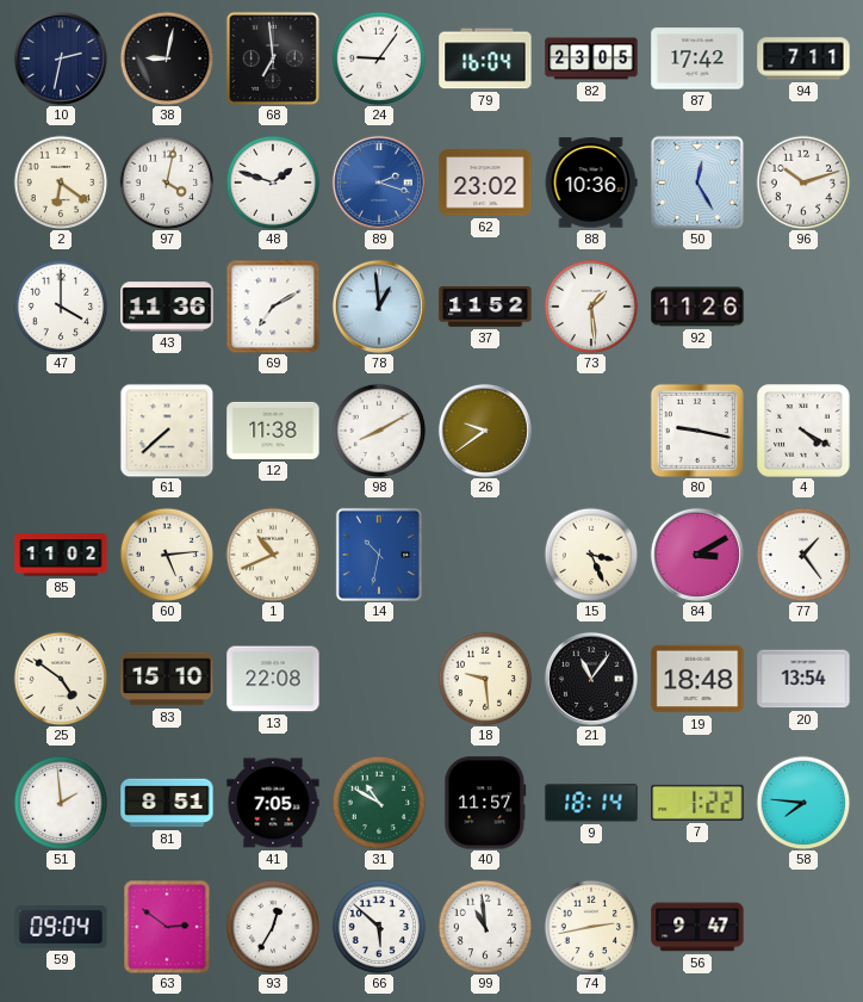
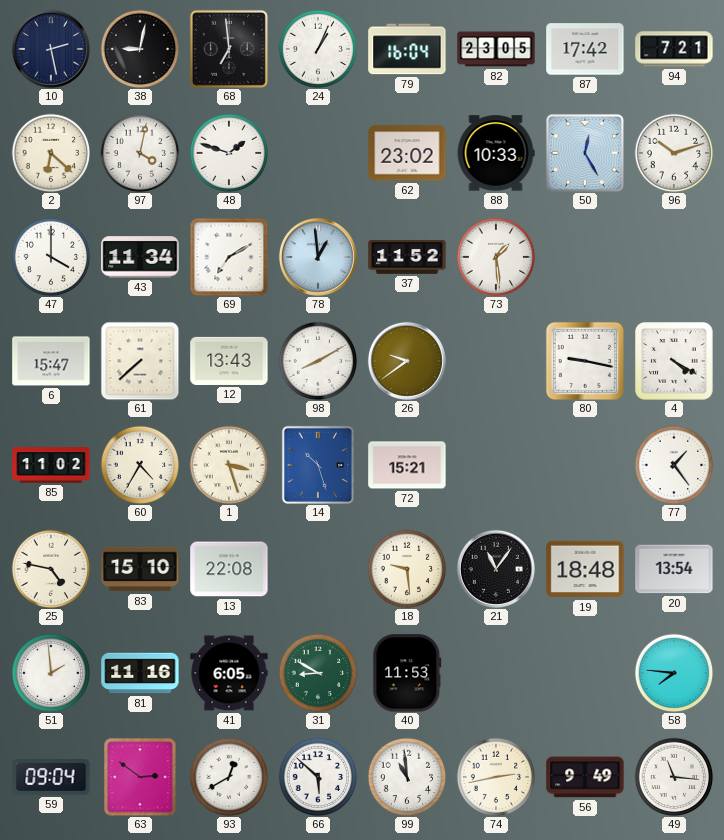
10: 2:32 -> 2:28
24: 9:06 -> 1:04
94: 7:11 -> 7:21
2: 6:21 -> 6:22
89: 2:18 -> none
88: 10:36 -> 10:33
43: 11:36 -> 11:34
92: 11:26 -> none
6: none -> 15:47
12: 11:38 -> 13:43
60: 5:14 -> 4:35
1: 10:41 -> 3:27
14: 10:32 -> 10:27
72: none -> 15:21
15: 3:26 -> none
84: 3:10 -> none
25: 4:51 -> 4:47
81: 8:51 -> 11:16
41: 7:05 -> 6:05
31: 10:50 -> 8:50
40: 11:57 -> 11:53
9: 18:14 -> none
7: 1:22 -> none
93: 12:35 -> 12:40
56: 9:47 -> 9:49
49: none -> 11:16
